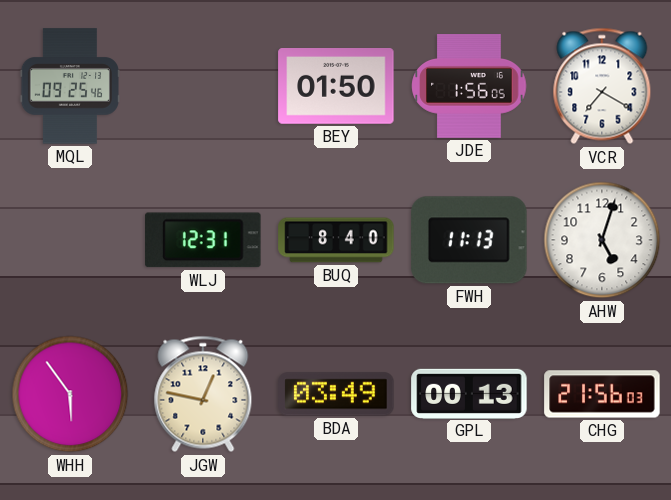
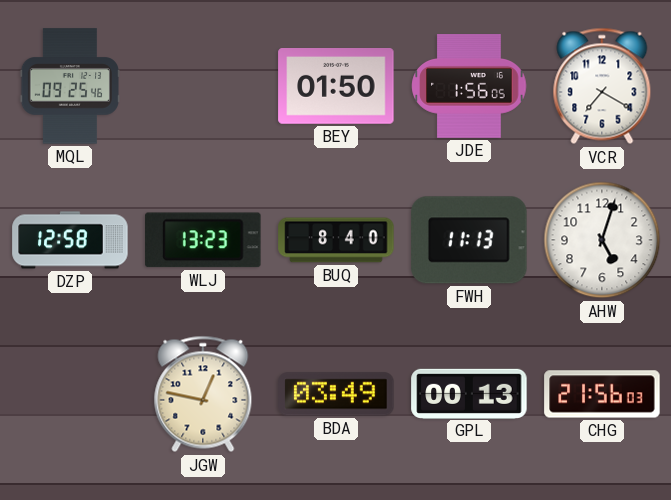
DZP: none -> 12:58
WLJ: 12:31 -> 13:23
WHH: 5:54 -> none
